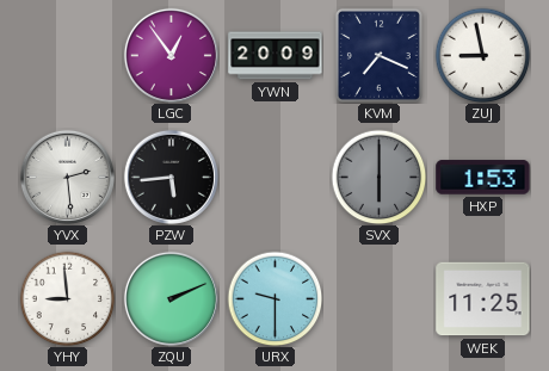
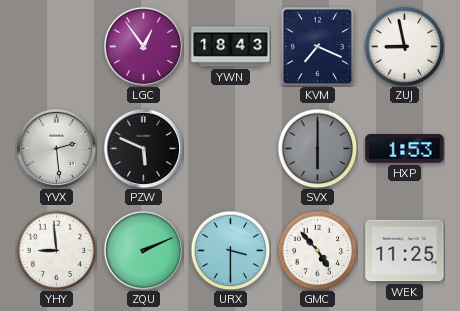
YWN: 20:09 -> 18:43
PZW: 5:44 -> 5:49
URX: 9:30 -> 3:30
GMC: none -> 4:53
